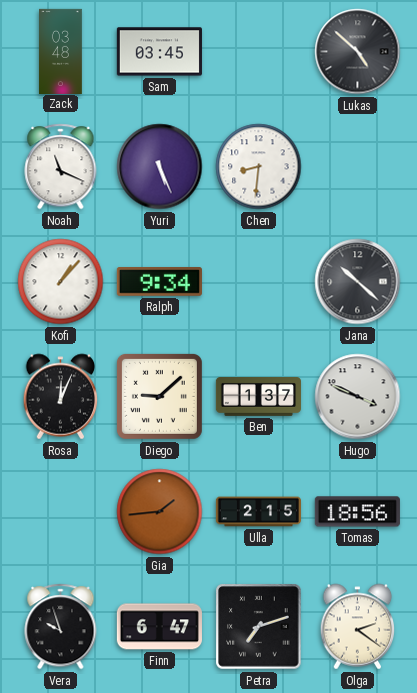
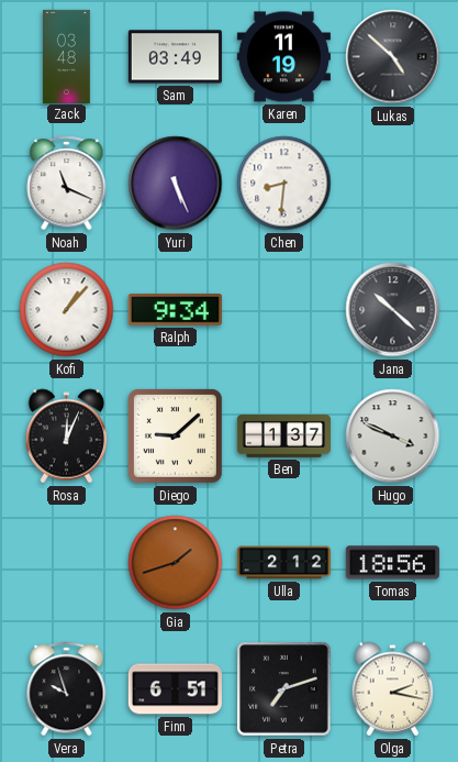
Sam: 03:45 -> 03:49
Karen: none -> 11:19
Gia: 1:44 -> 1:42
Ulla: 2:15 -> 2:12
Finn: 6:47 -> 6:51
Olga: 2:21 -> 2:17
